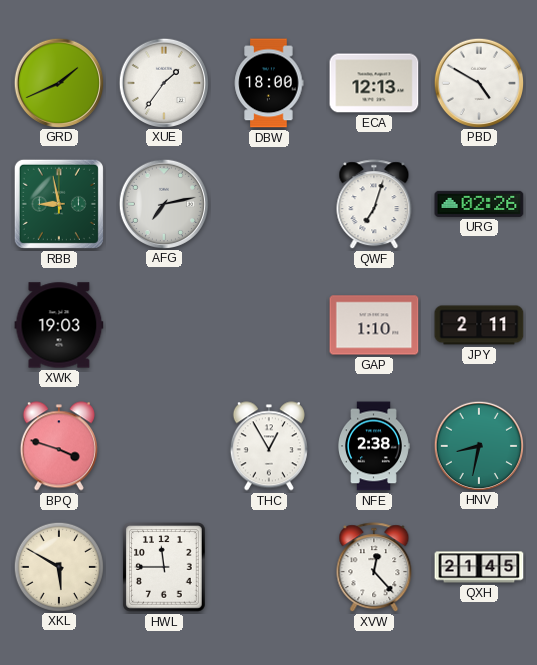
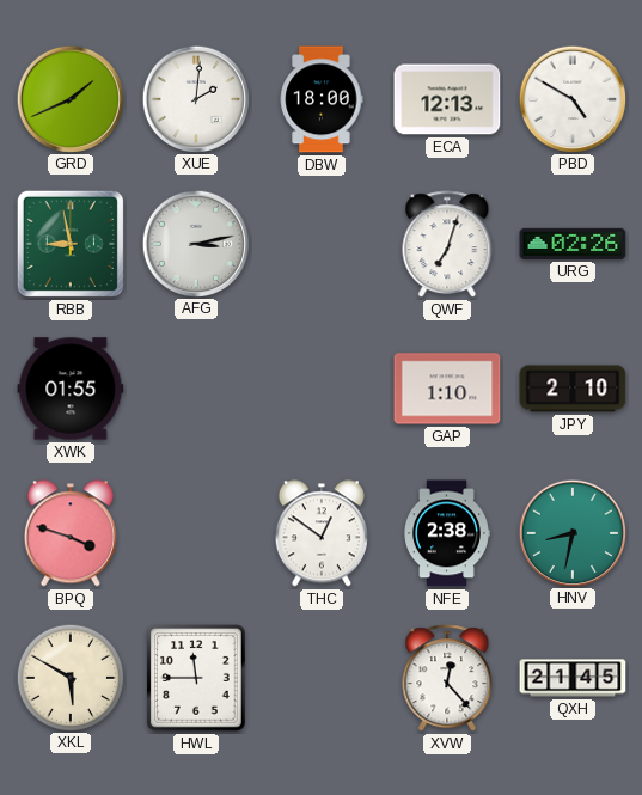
XUE: 1:36 -> 2:01
AFG: 7:13 -> 3:13
XWK: 19:03 -> 01:55
JPY: 2:11 -> 2:10
THC: 12:55 -> 12:51
